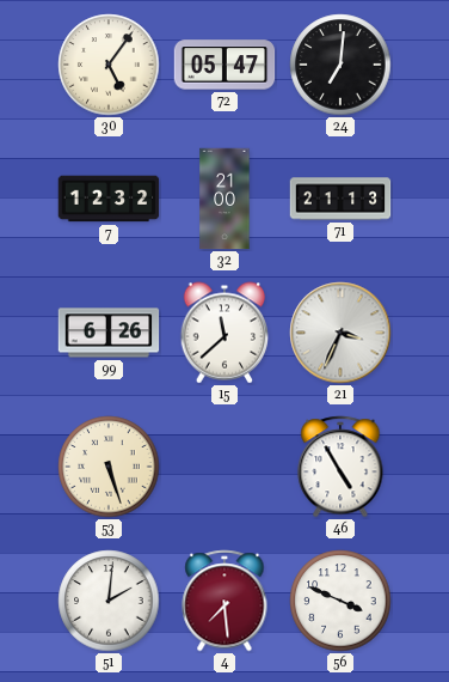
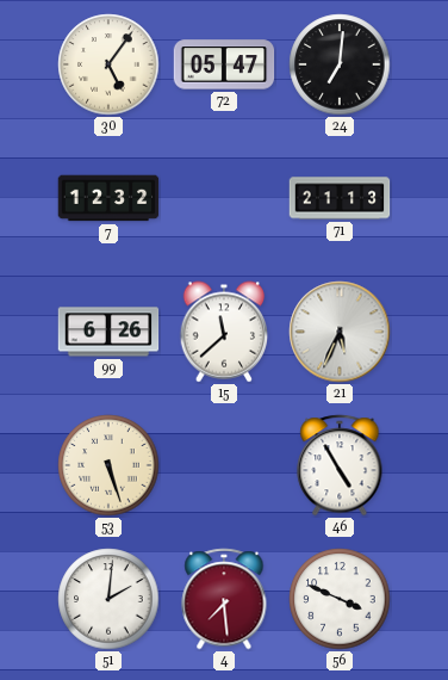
32: 21:00 -> none
21: 3:34 -> 5:34
